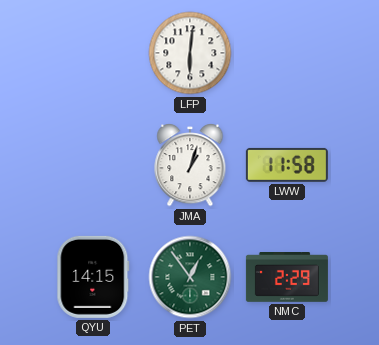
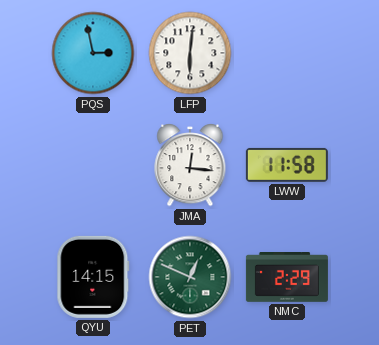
PQS: none -> 2:58
JMA: 1:03 -> 12:16
PET: 12:54 -> 12:49
